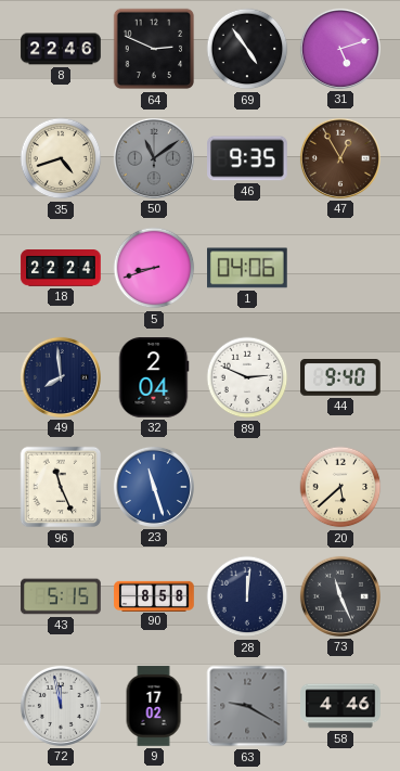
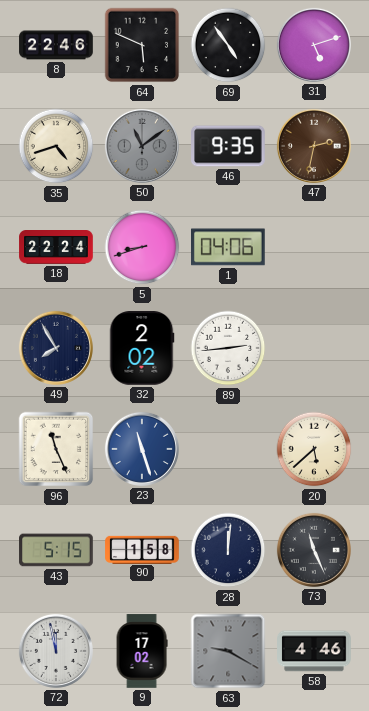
64: 2:49 -> 5:49
47: 12:55 -> 2:32
49: 7:59 -> 7:55
32: 2:04 -> 2:02
89: 2:49 -> 2:44
44: 9:40 -> none
90: 8:58 -> 1:58
